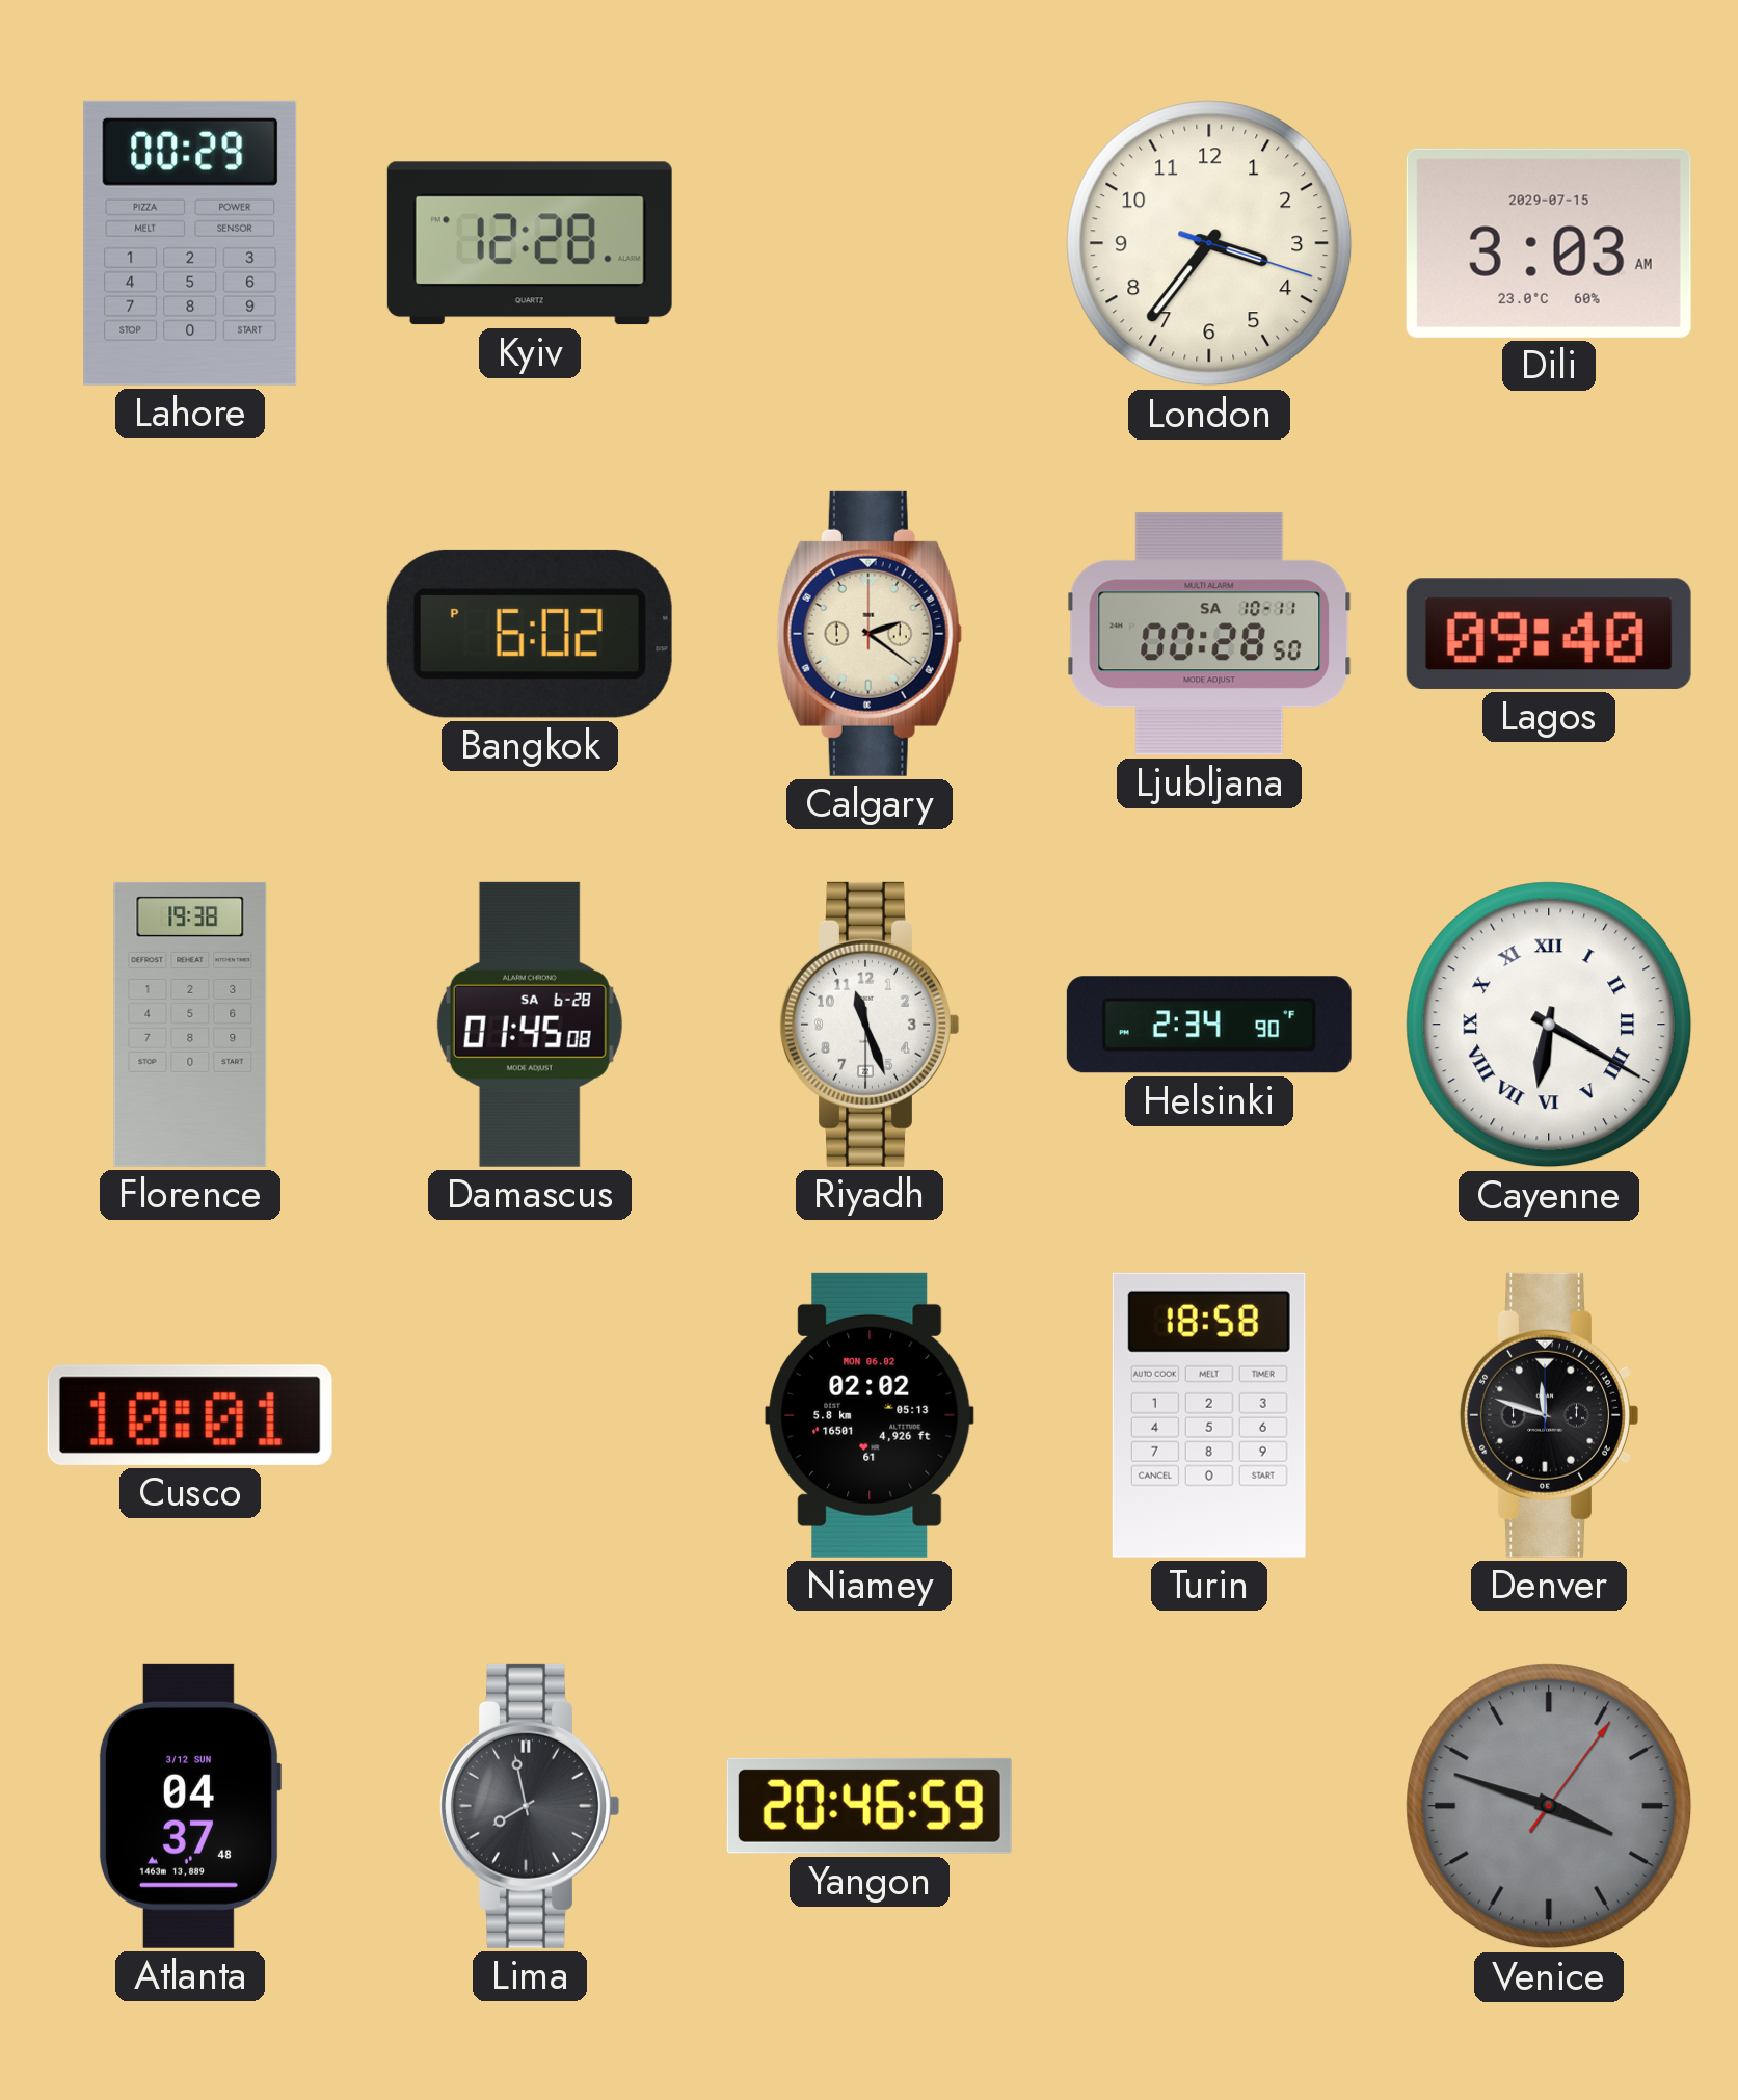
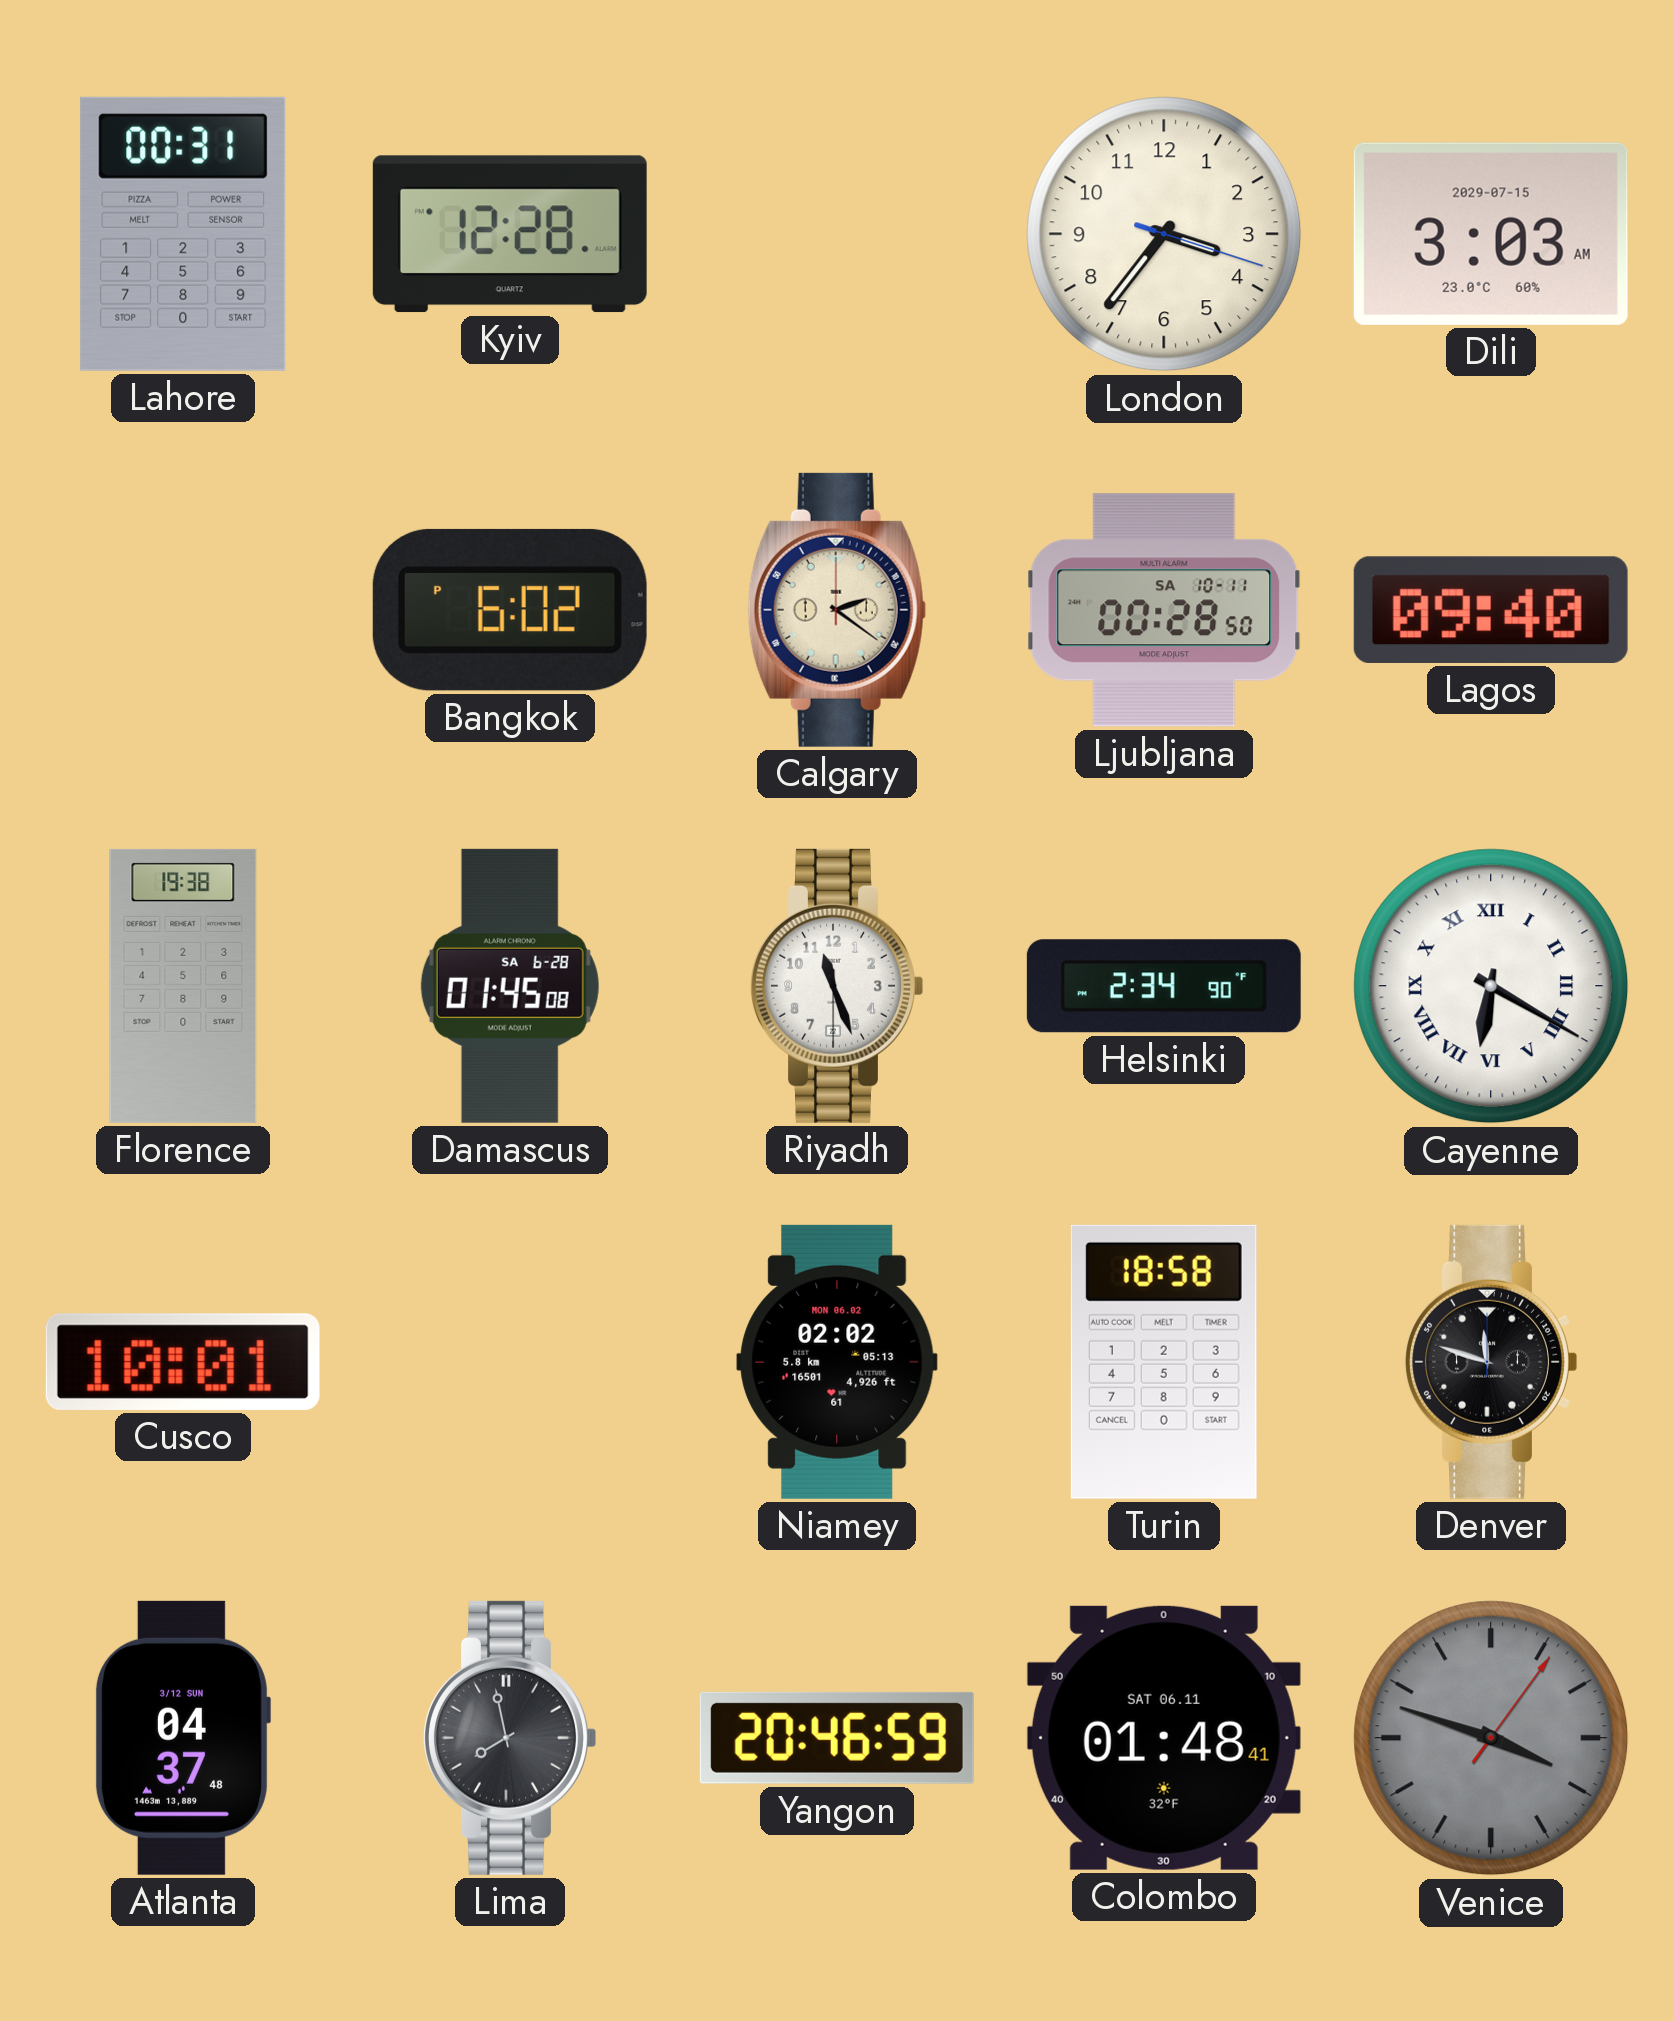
Lahore: 00:29 -> 00:31
Colombo: none -> 01:48
